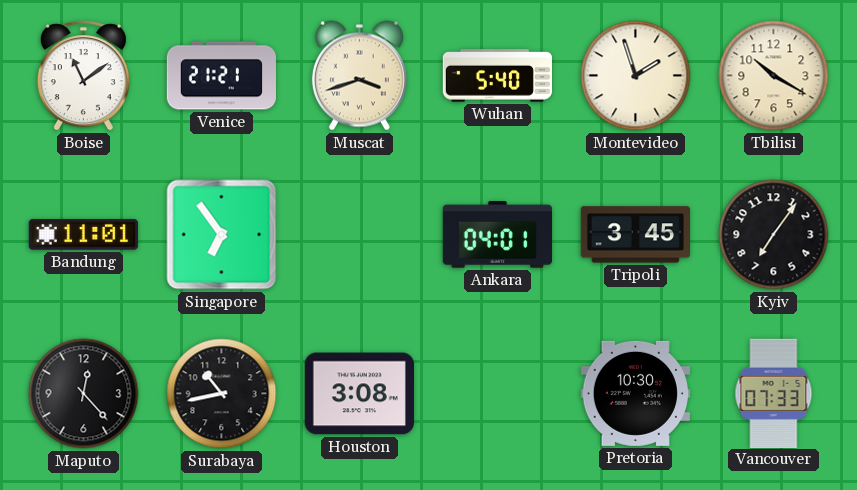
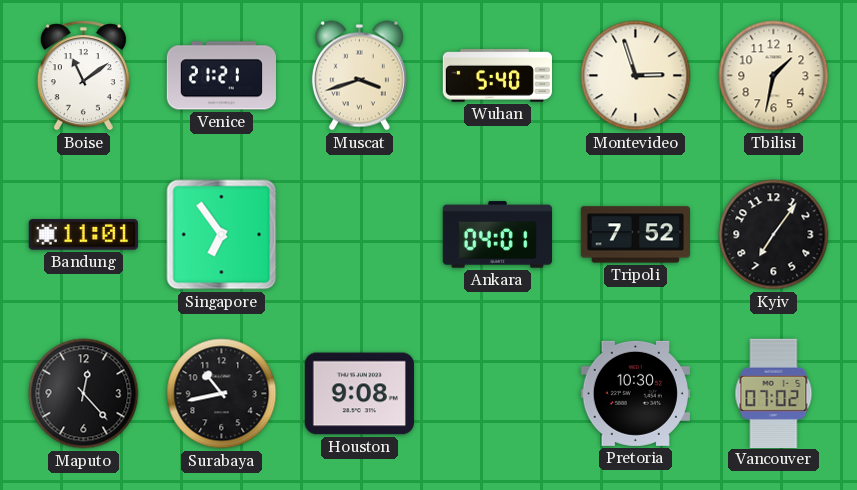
Montevideo: 1:57 -> 2:57
Tbilisi: 10:20 -> 1:32
Tripoli: 3:45 -> 7:52
Houston: 3:08 -> 9:08
Vancouver: 07:33 -> 07:02
